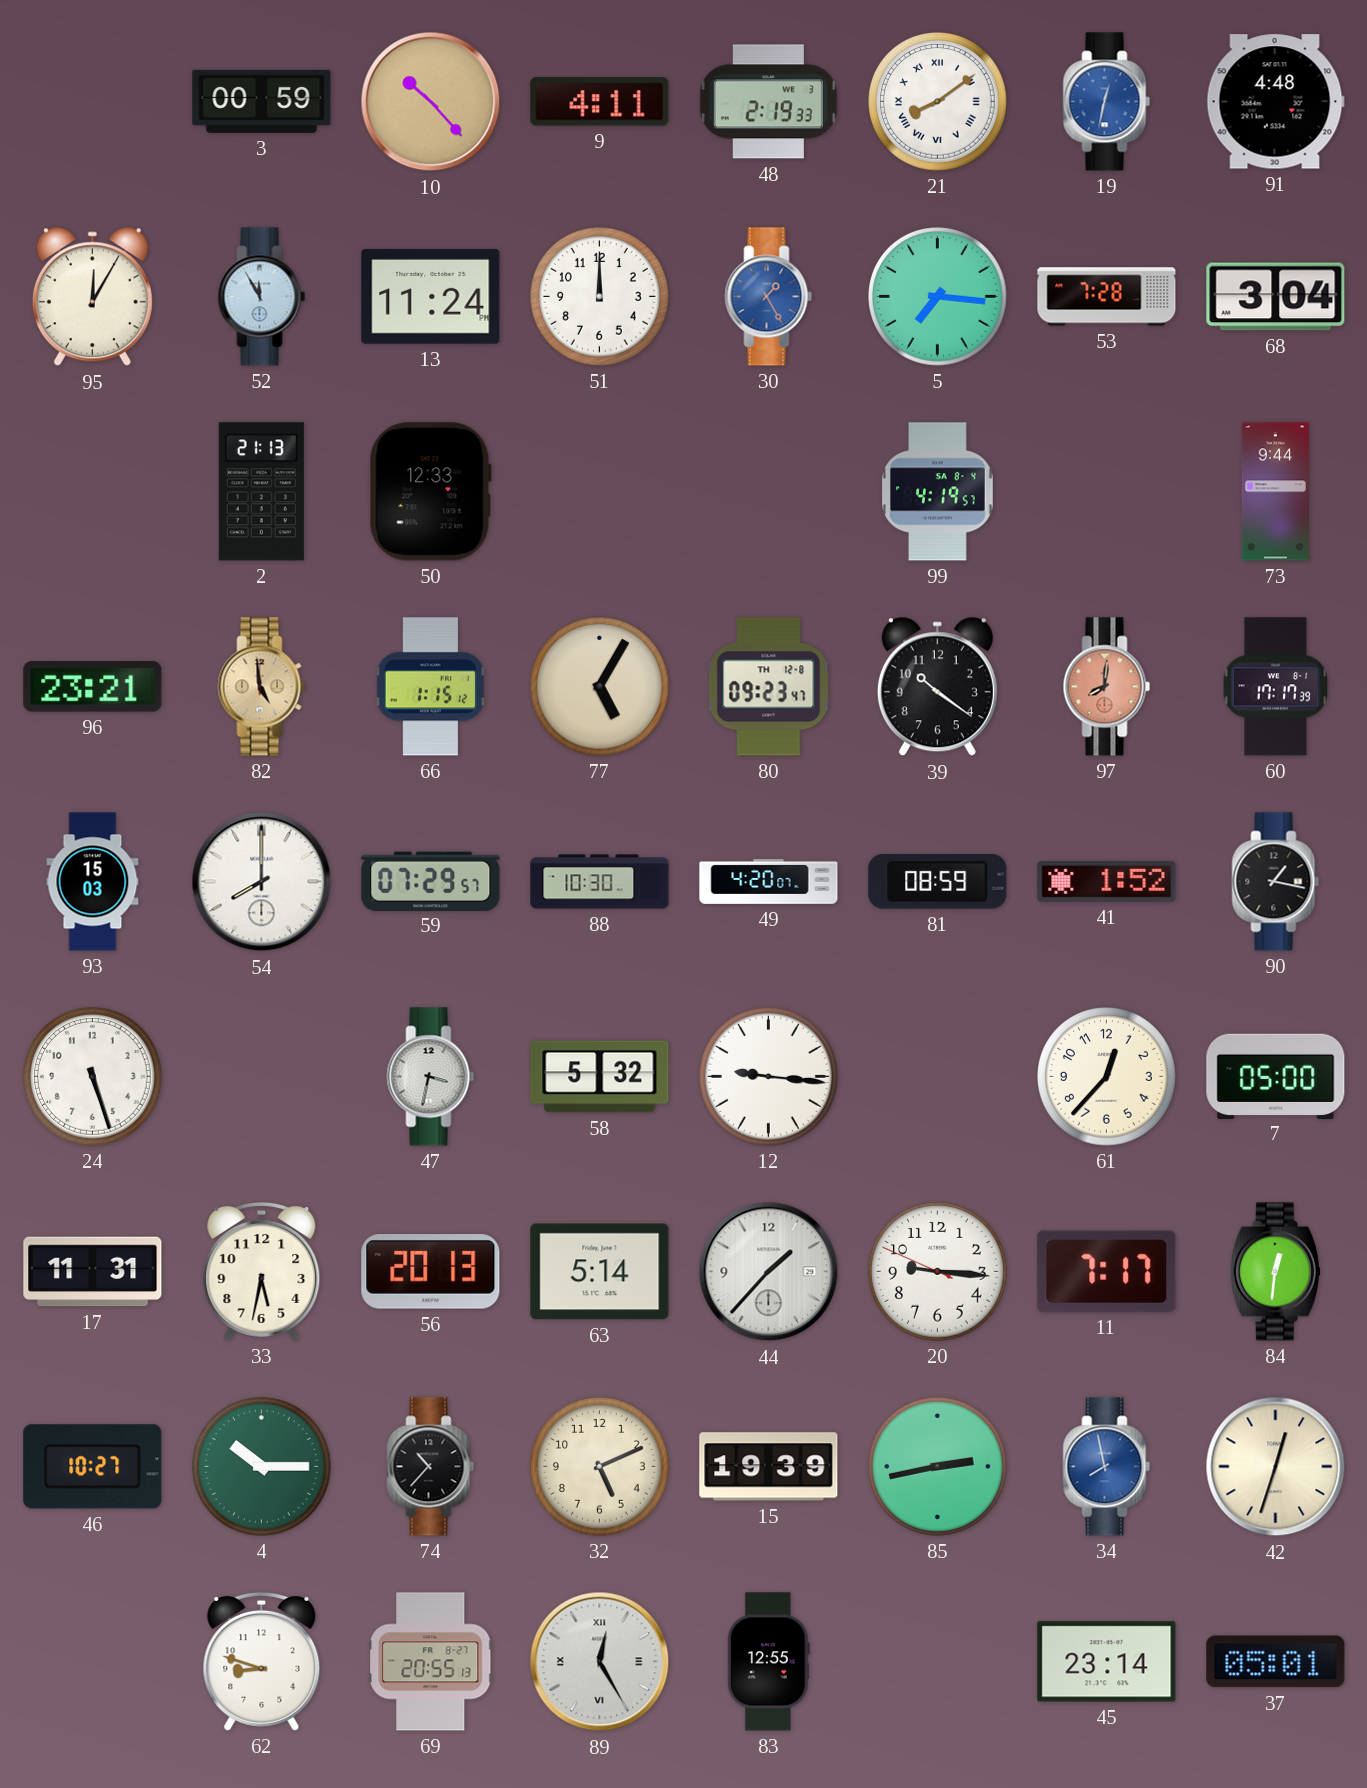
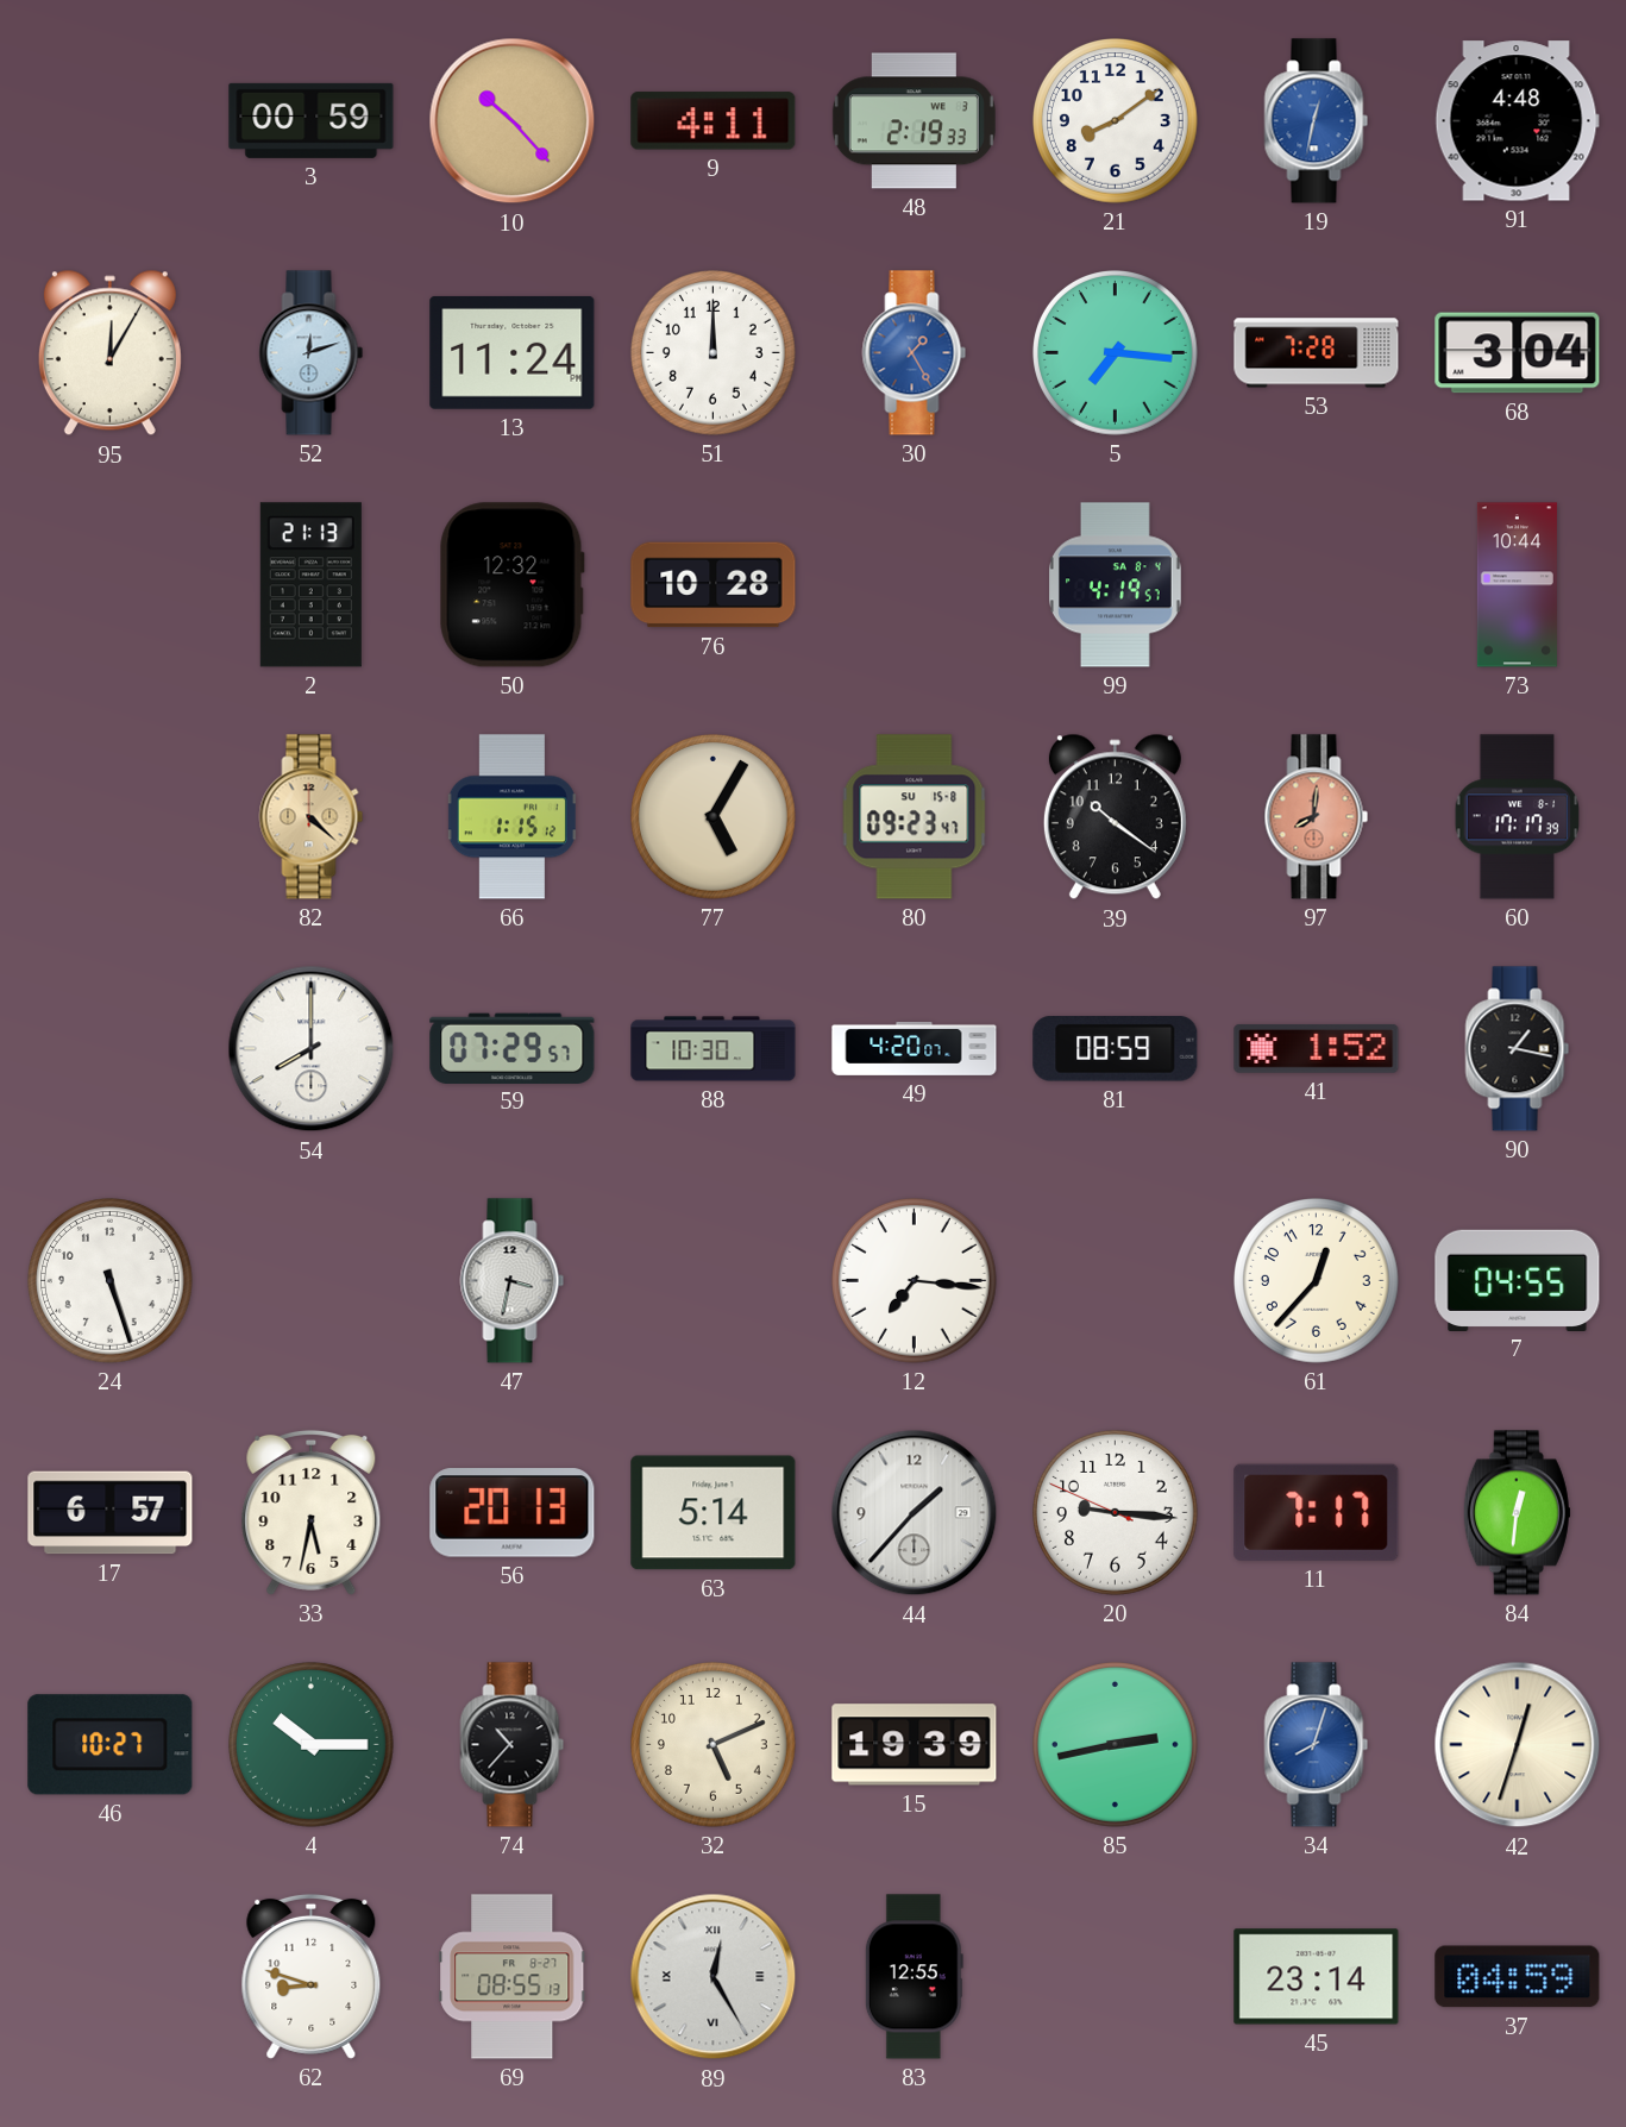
21 numerals: Roman -> Arabic
52: 11:55 -> 12:12
50: 12:33 -> 12:32
76: none -> 10:28
73: 9:44 -> 10:44
96: 23:21 -> none
82: 4:59 -> 4:22
80 date: TH 12-8 -> SU 15-8
93: 15:03 -> none
58: 5:32 -> none
12: 9:16 -> 7:16
7: 05:00 -> 04:55
17: 11:31 -> 6:57
34: 7:58 -> 8:03
69: 20:55 -> 08:55
37: 05:01 -> 04:59
